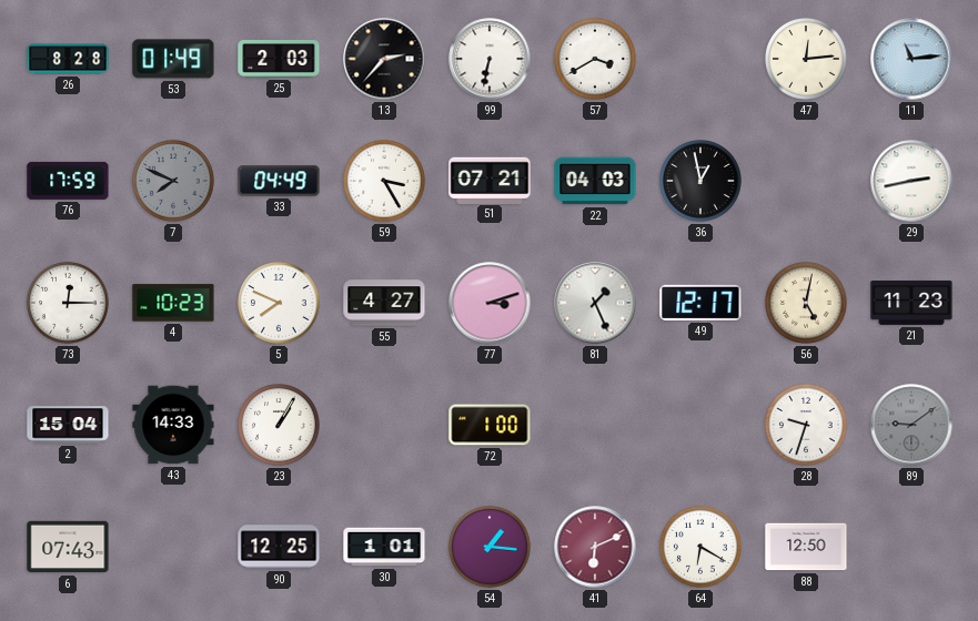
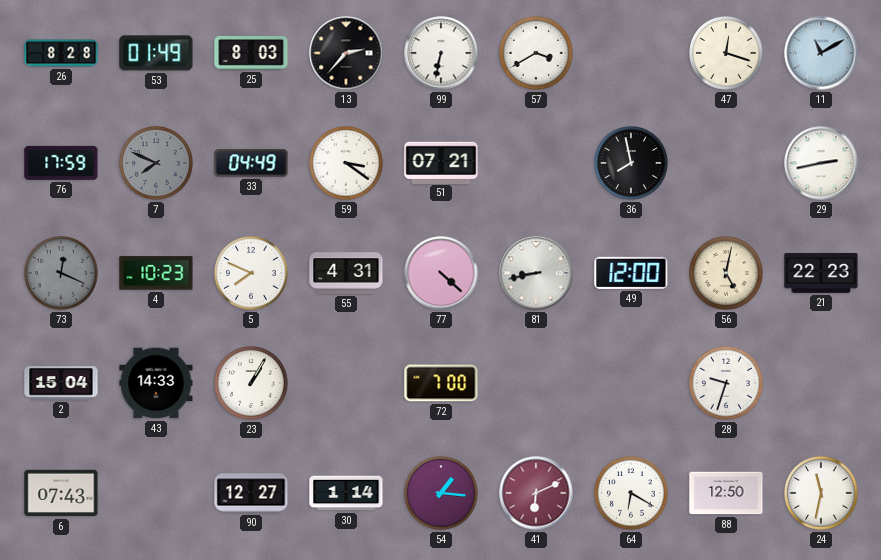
25: 2:03 -> 8:03
47: 12:14 -> 12:18
11: 11:14 -> 11:10
59: 3:25 -> 3:21
22: 04:03 -> none
36: 12:58 -> 7:58
73: 12:15 -> 12:19
73 dial: white -> grey
55: 4:27 -> 4:31
77: 3:12 -> 4:22
81: 1:26 -> 8:43
49: 12:17 -> 12:00
21: 11:23 -> 22:23
72: 1:00 -> 7:00
89: 9:09 -> none
90: 12:25 -> 12:27
30: 1:01 -> 1:14
24: none -> 11:32
